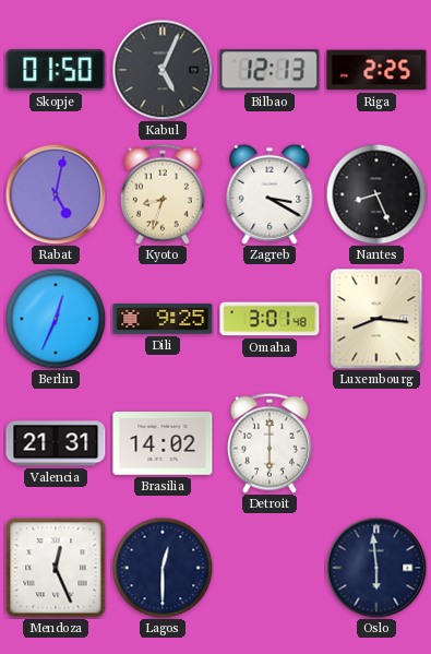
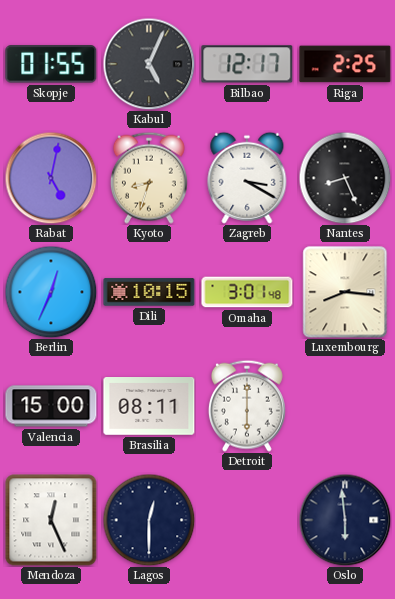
Skopje: 01:50 -> 01:55
Bilbao: 12:13 -> 12:17
Dili: 9:25 -> 10:15
Valencia: 21:31 -> 15:00
Brasilia: 14:02 -> 08:11
